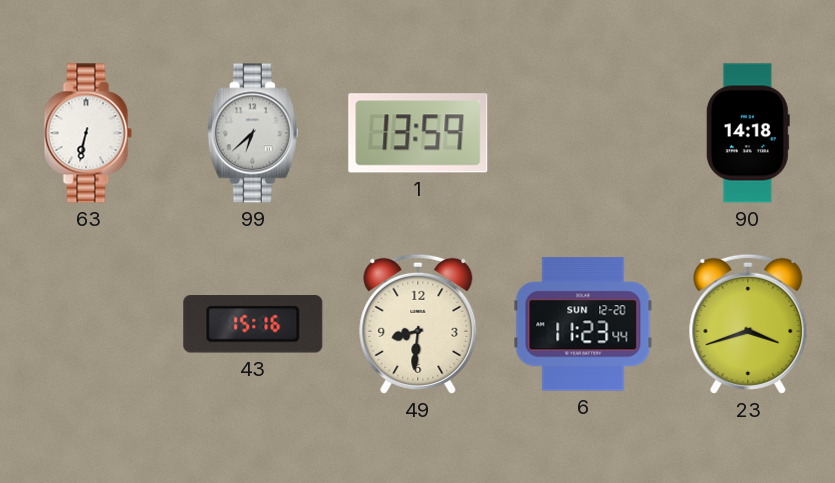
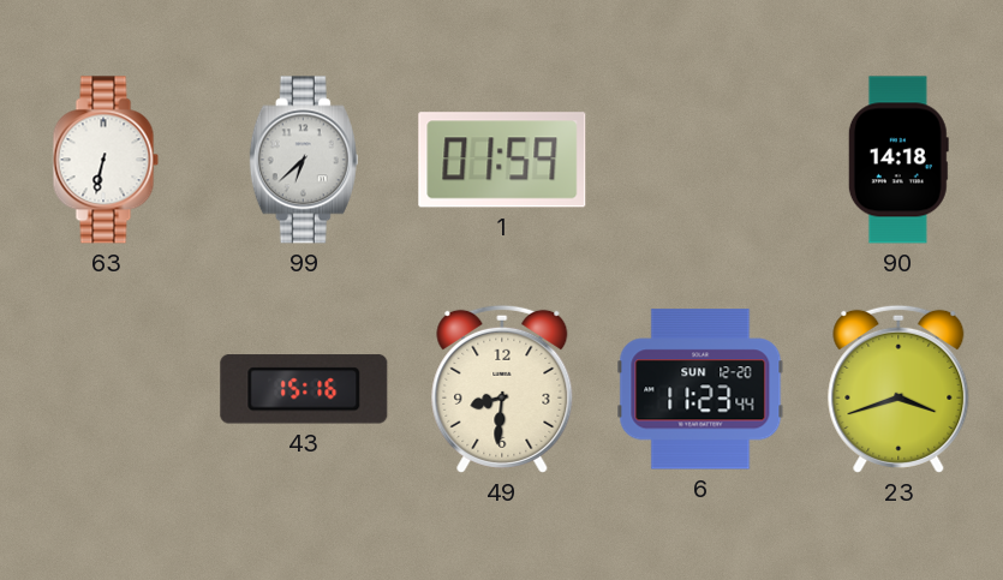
1: 13:59 -> 01:59
